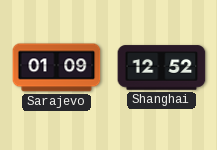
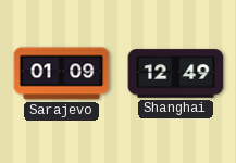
Shanghai: 12:52 -> 12:49
